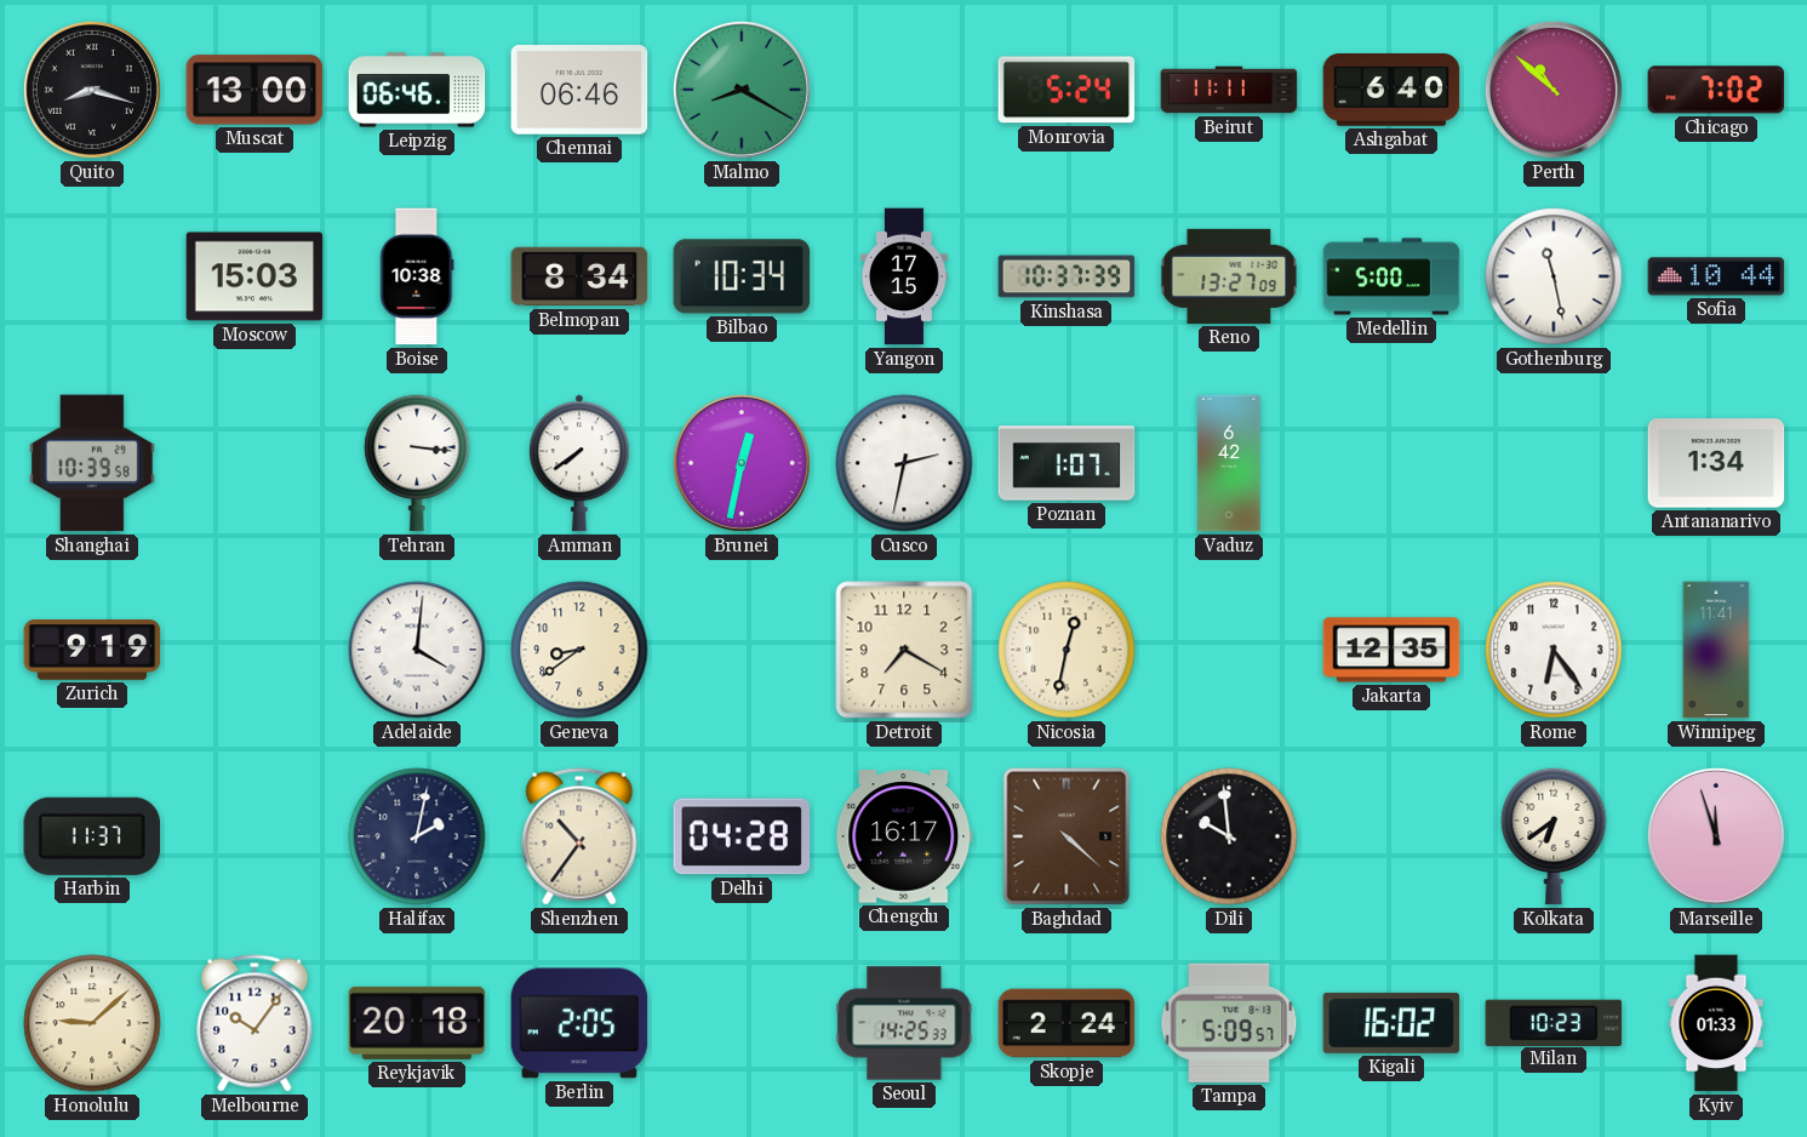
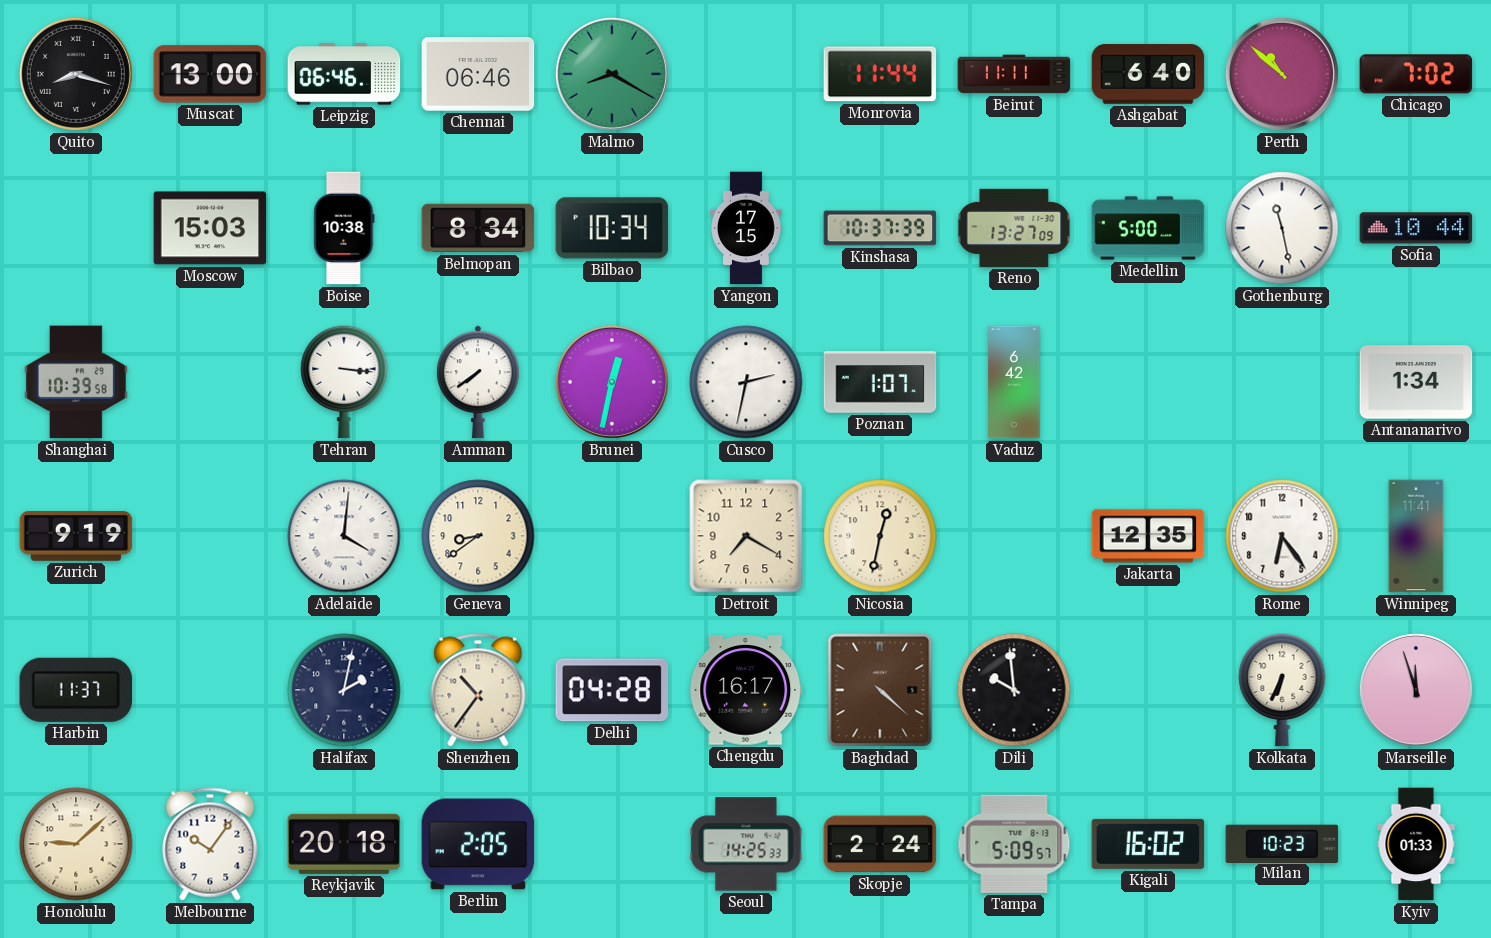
Monrovia: 5:24 -> 11:44
Kolkata: 6:39 -> 6:34
